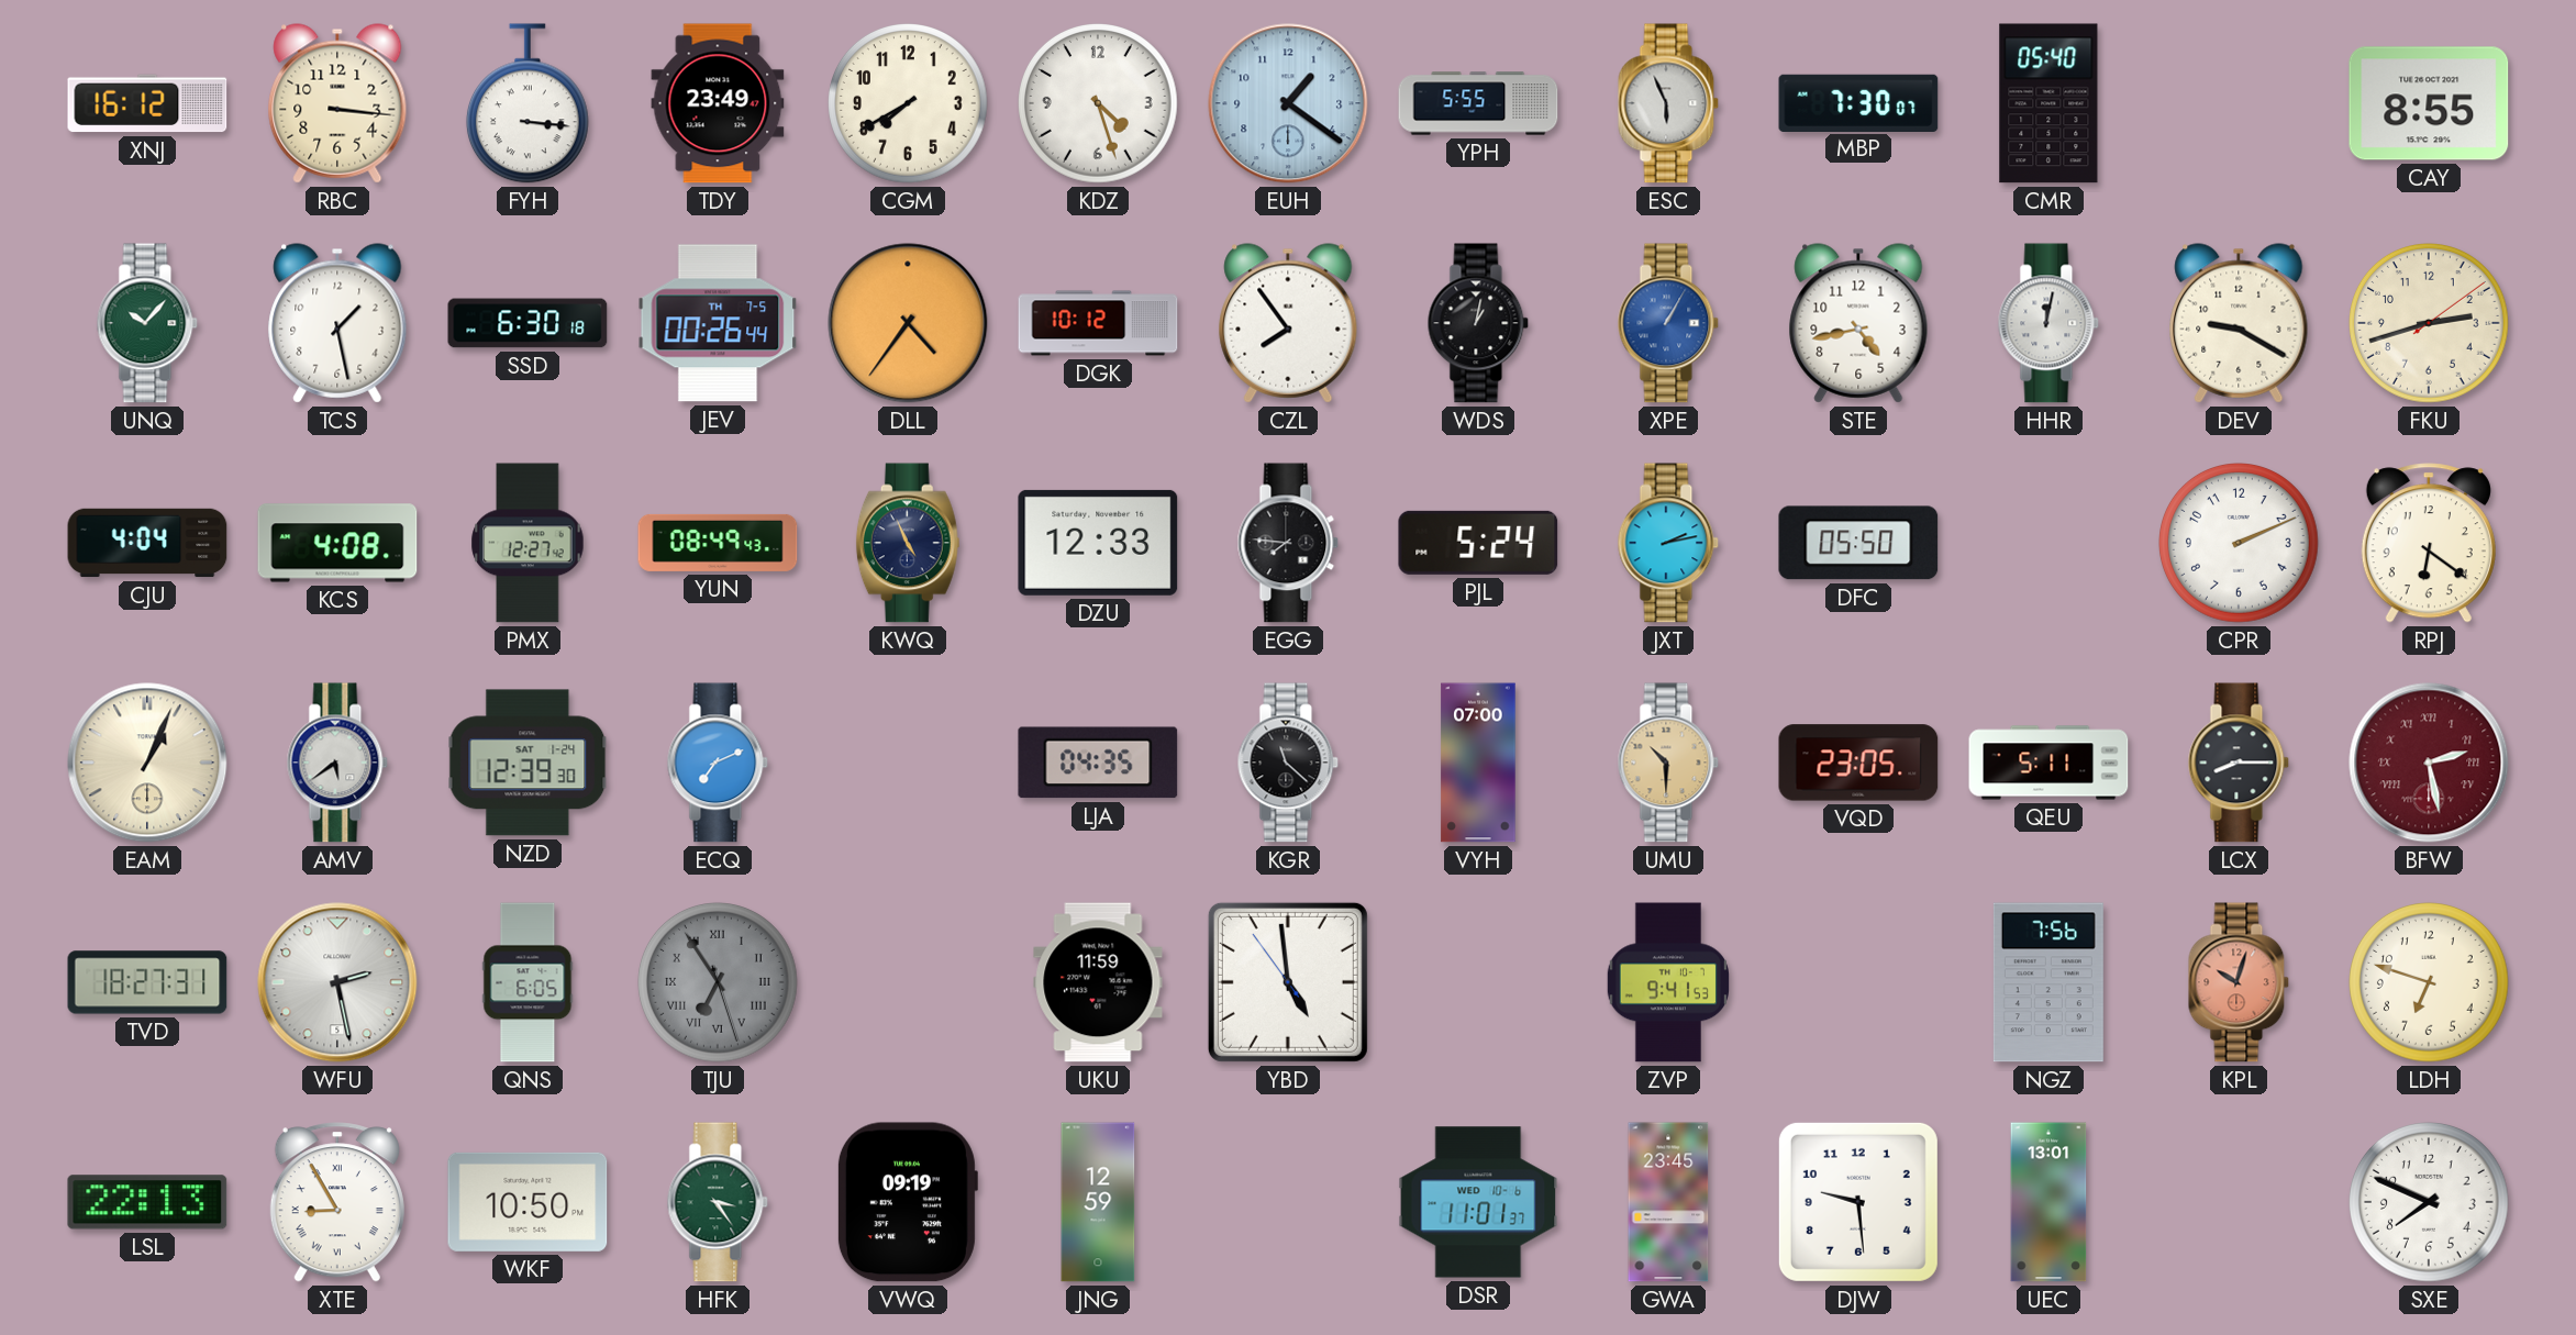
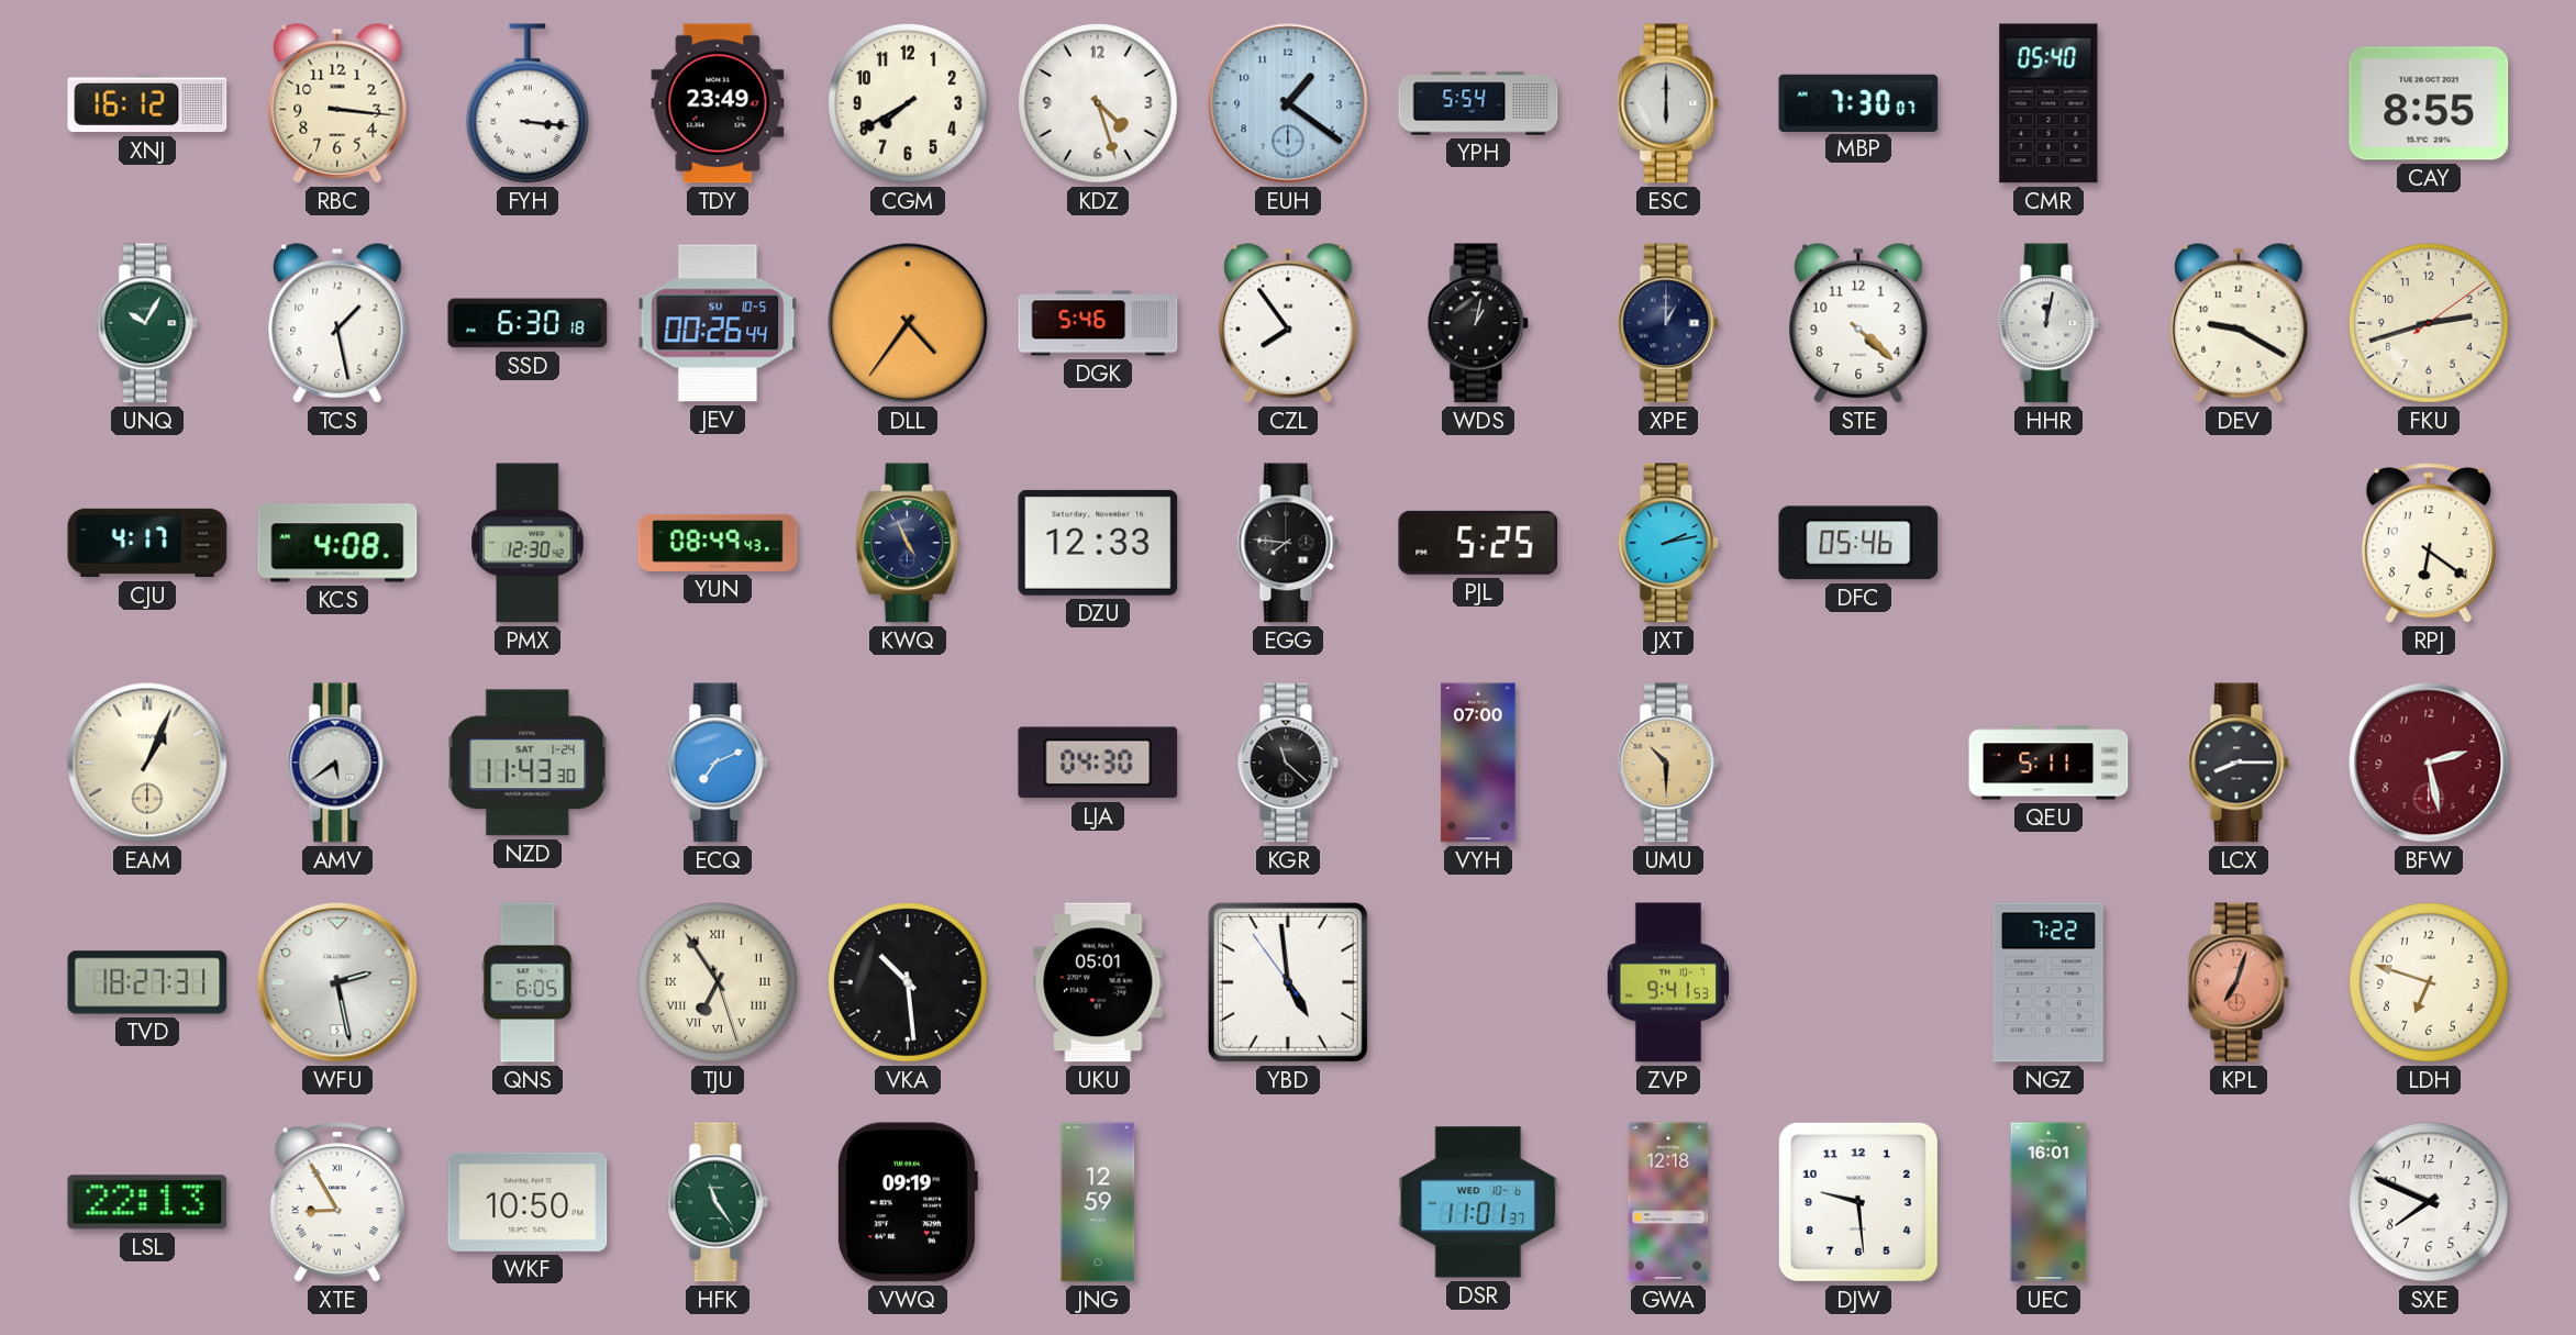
YPH: 5:55 -> 5:54
ESC: 5:56 -> 6:00
UNQ: 10:07 -> 10:05
JEV date: TH 7-5 -> SU 10-5
DGK: 10:12 -> 5:46
XPE: 1:05 -> 1:00
XPE dial: blue -> navy
STE: 4:43 -> 4:22
CJU: 4:04 -> 4:17
PMX: 12:27 -> 12:30
PJL: 5:24 -> 5:25
DFC: 05:50 -> 05:46
CPR: 2:11 -> none
NZD: 12:39 -> 11:43
LJA: 04:35 -> 04:30
VQD: 23:05 -> none
BFW numerals: Roman -> Arabic
TJU dial: grey -> cream
VKA: none -> 10:29
UKU: 11:59 -> 05:01
NGZ: 7:56 -> 7:22
KPL: 10:03 -> 7:03
HFK: 3:24 -> 11:24
GWA: 23:45 -> 12:18
UEC: 13:01 -> 16:01
